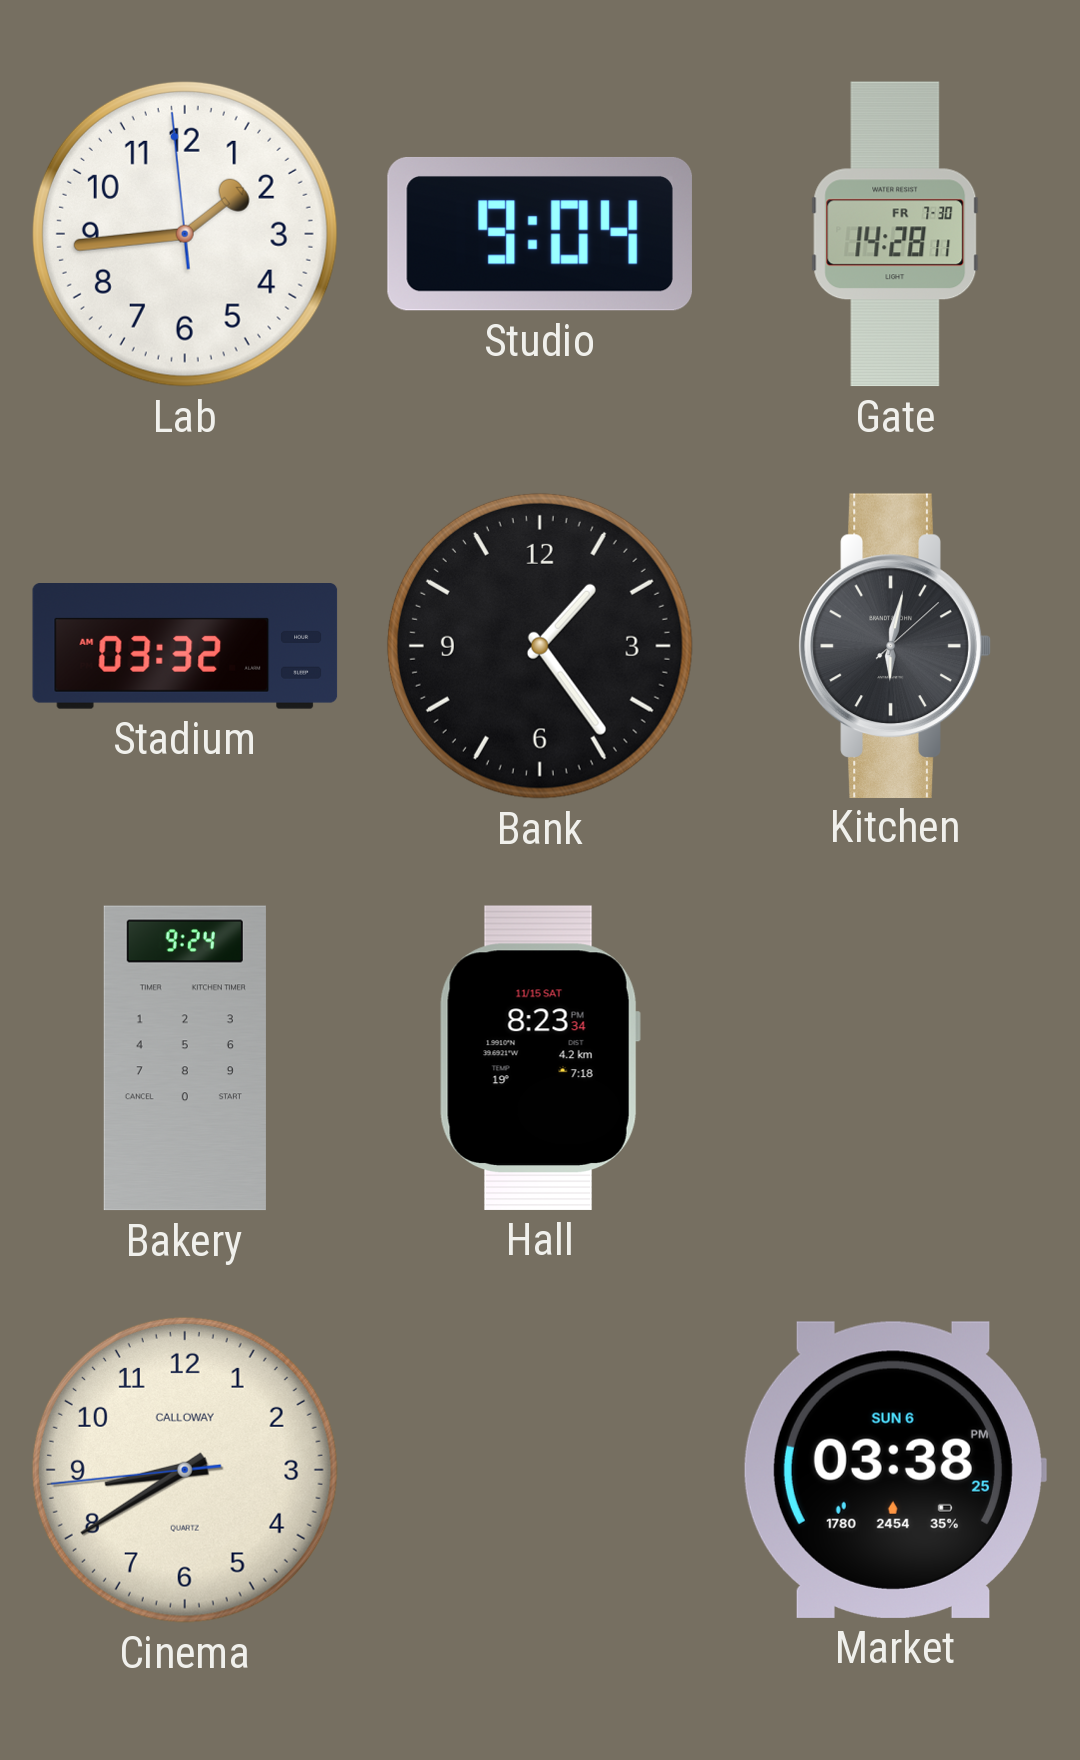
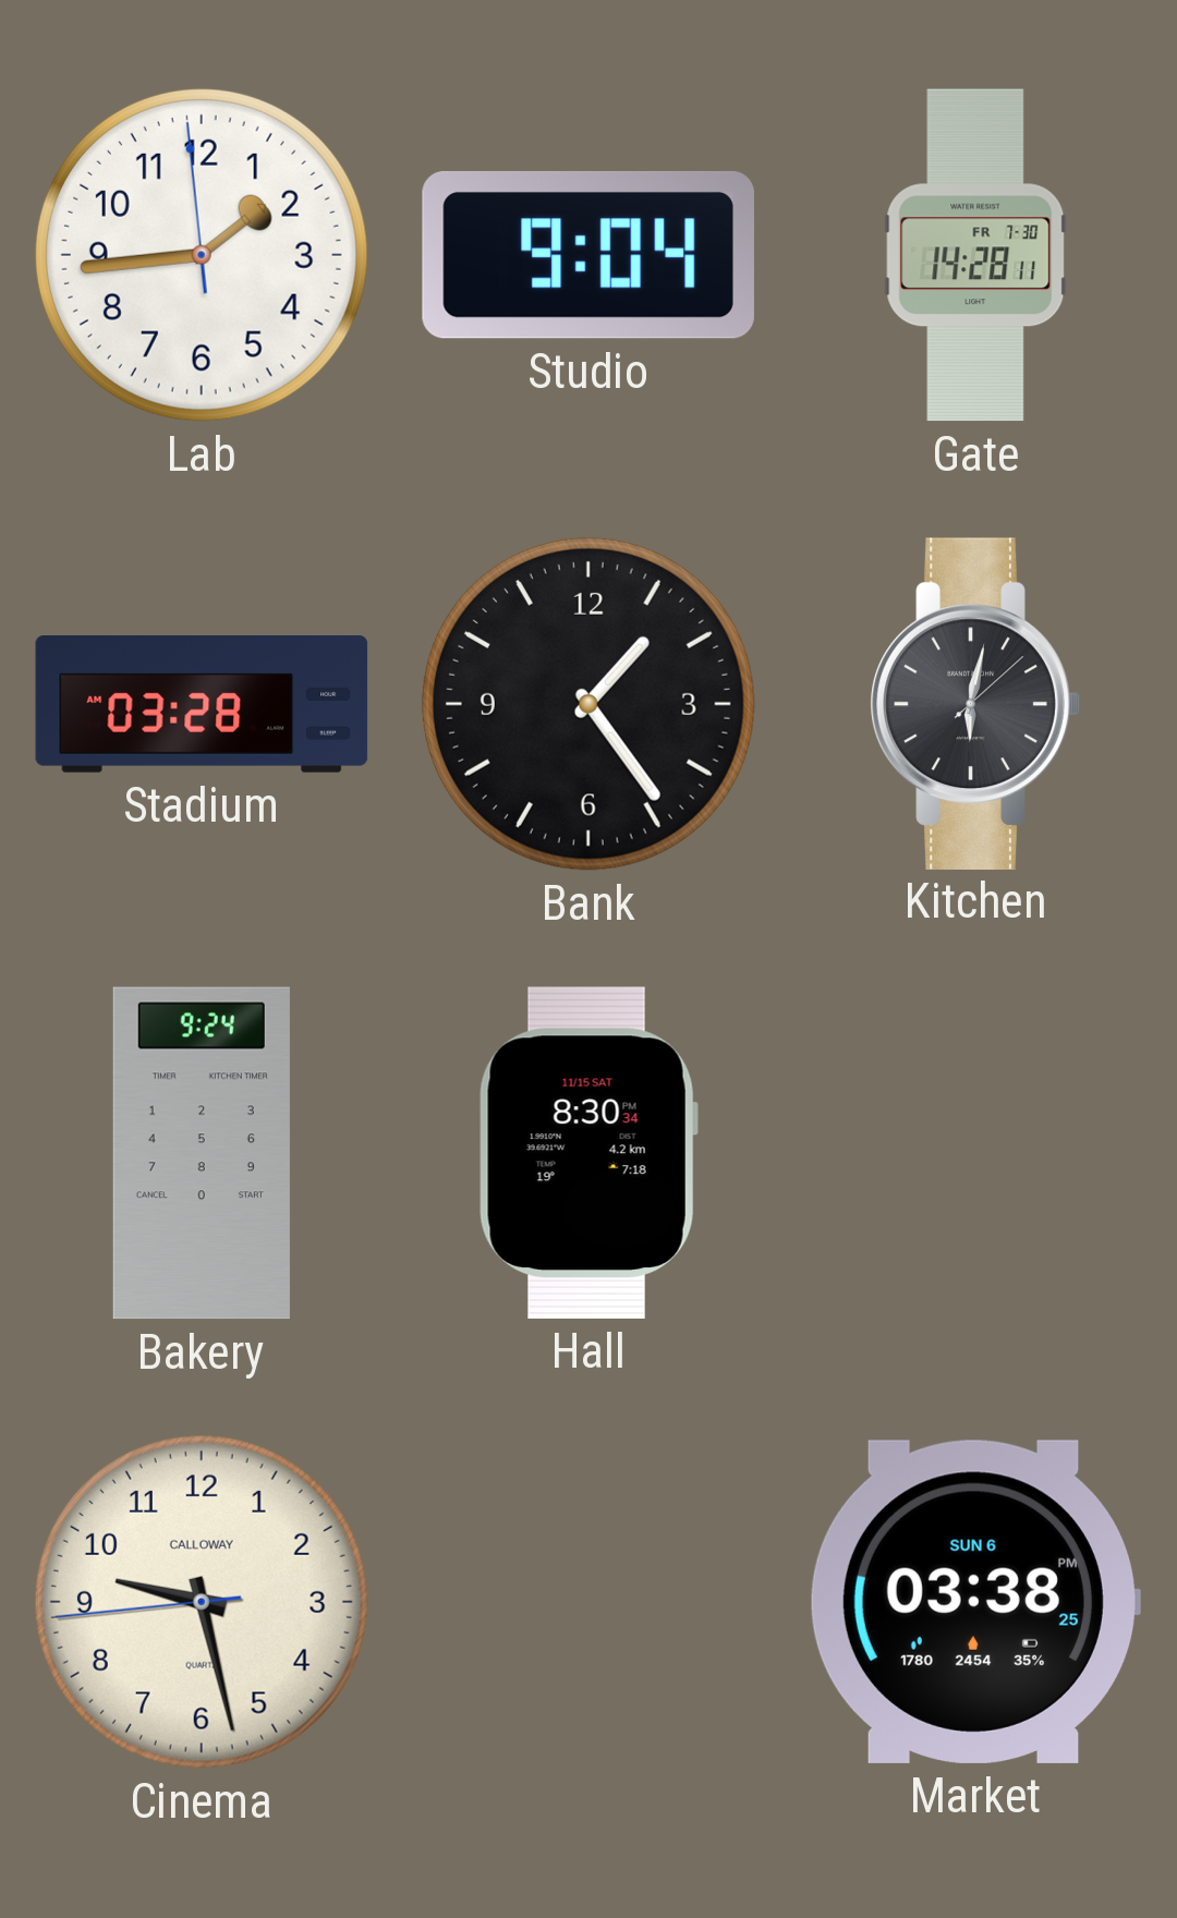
Stadium: 03:32 -> 03:28
Hall: 8:23 -> 8:30
Cinema: 8:39 -> 9:27
